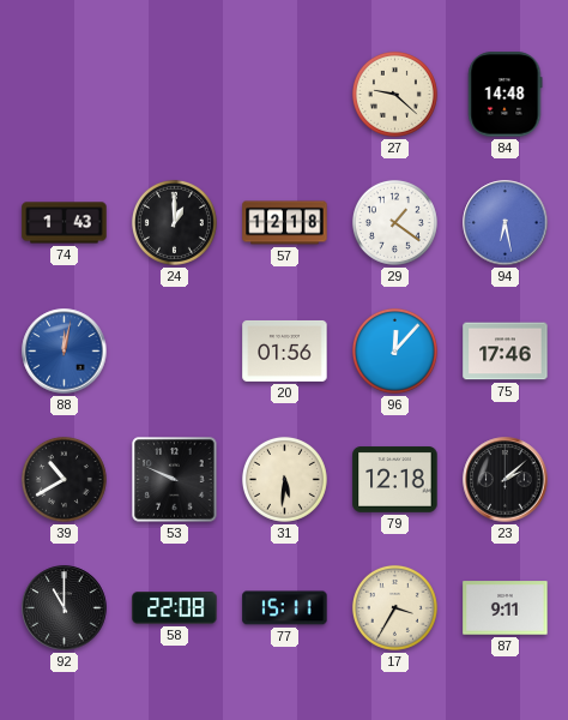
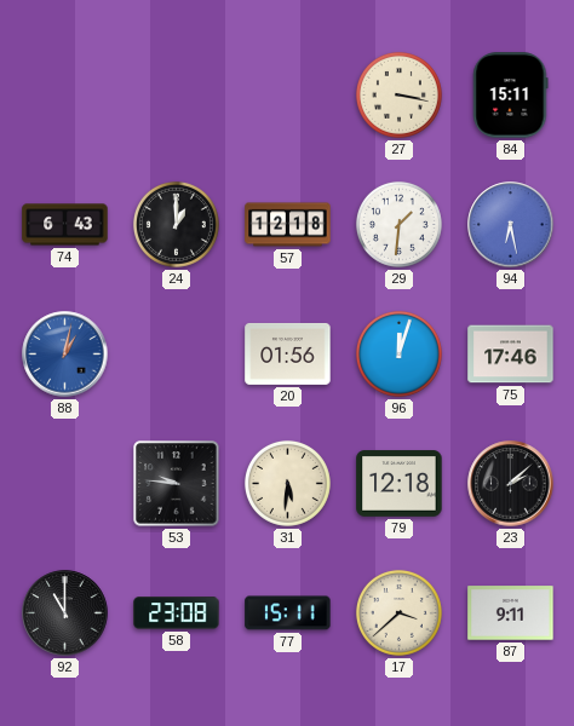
27: 9:22 -> 3:17
84: 14:48 -> 15:11
74: 1:43 -> 6:43
29: 1:21 -> 1:31
88: 12:02 -> 1:02
96: 12:07 -> 12:03
39: 10:40 -> none
53: 9:49 -> 9:46
58: 22:08 -> 23:08
17: 3:35 -> 3:38
